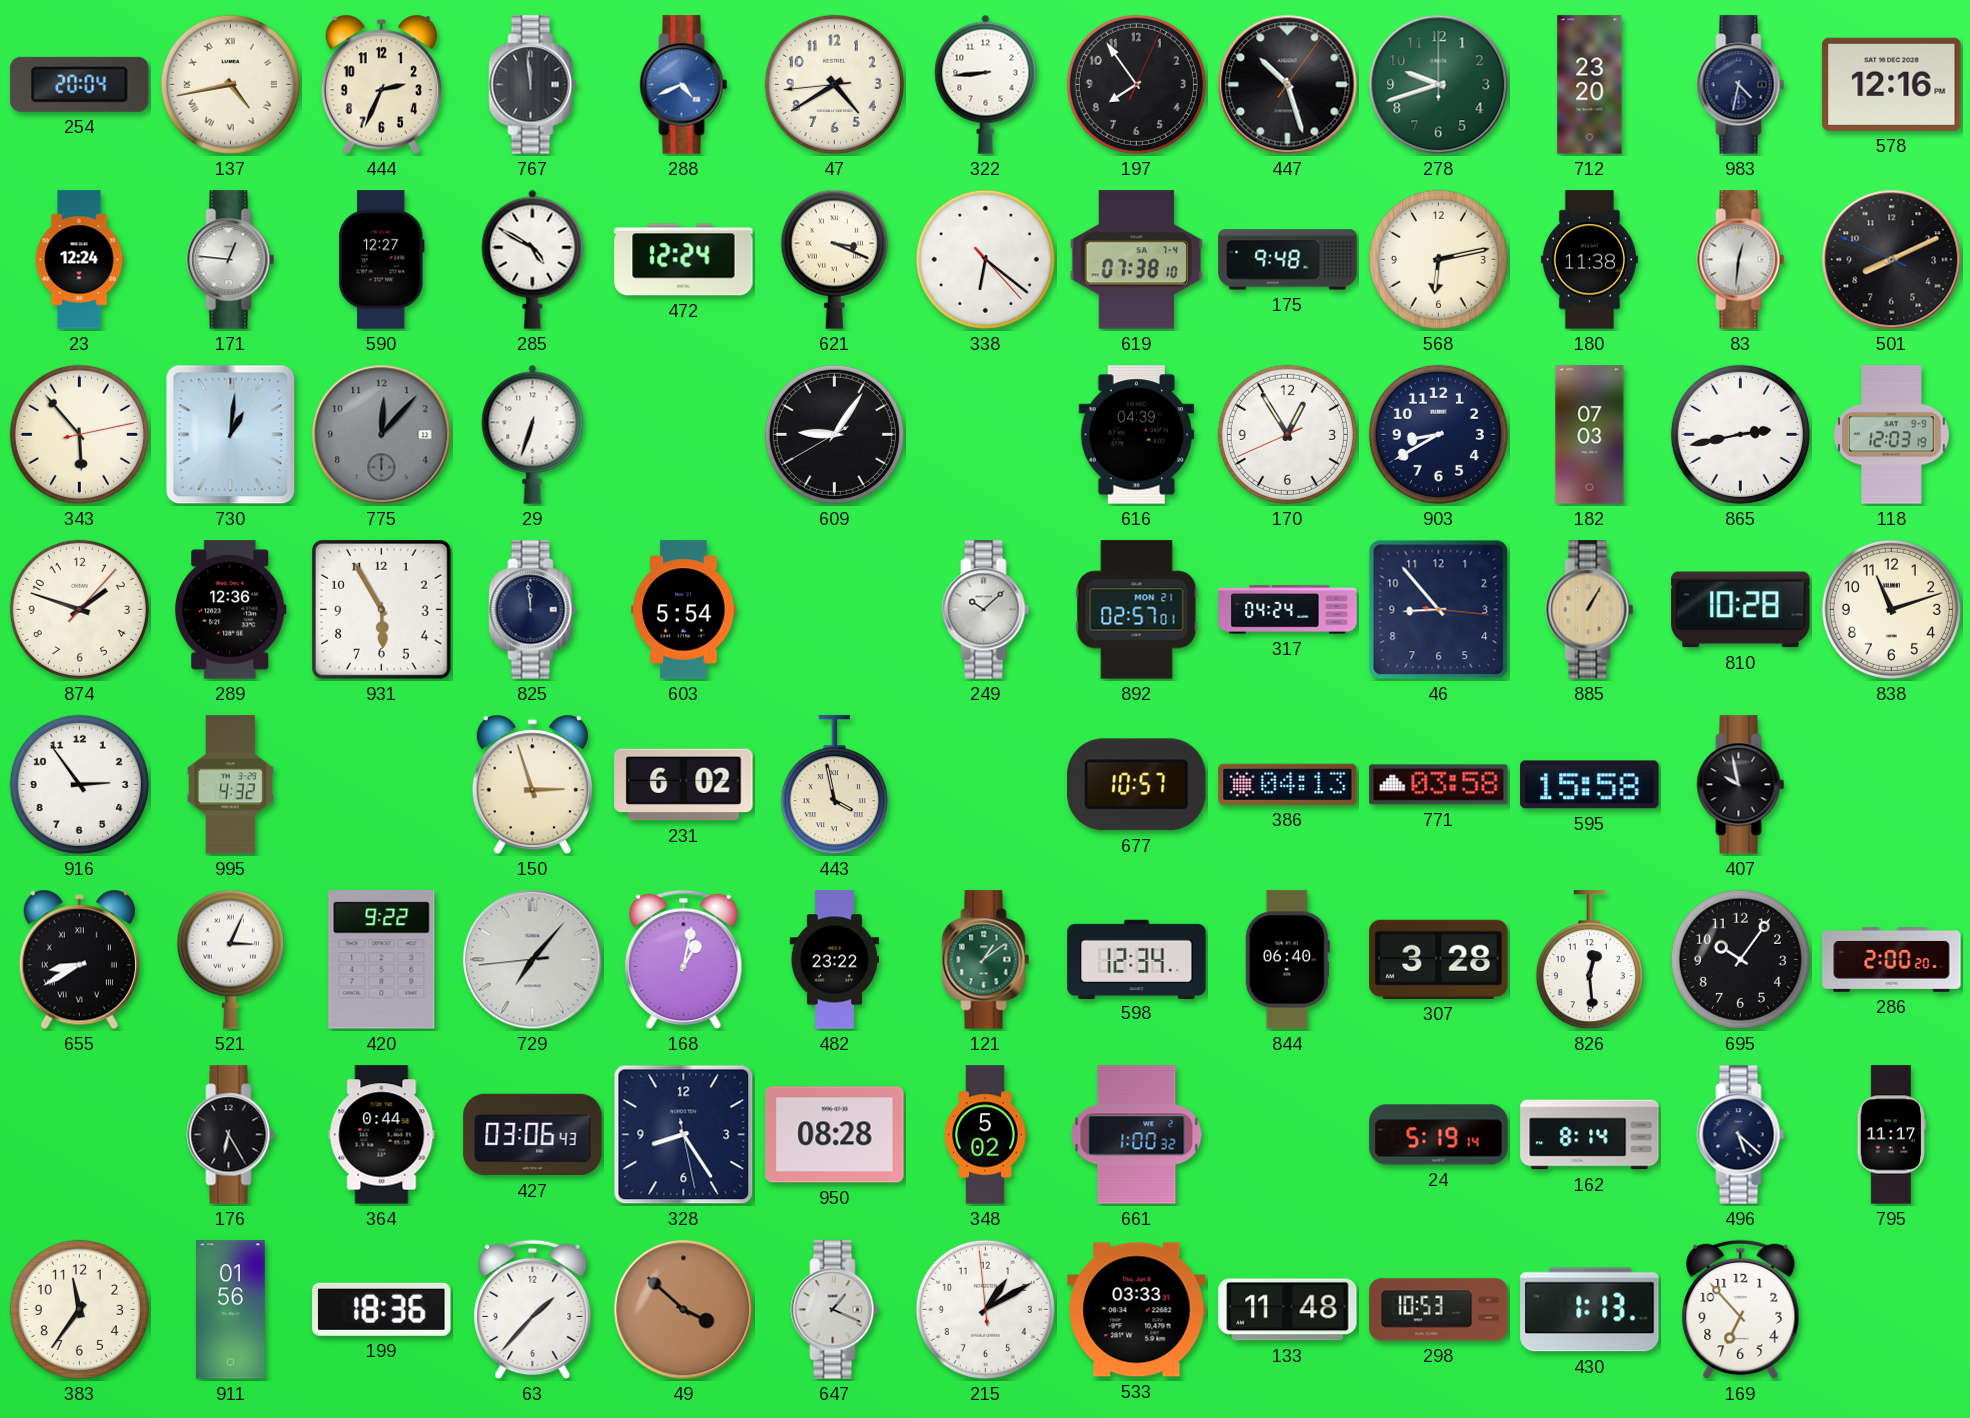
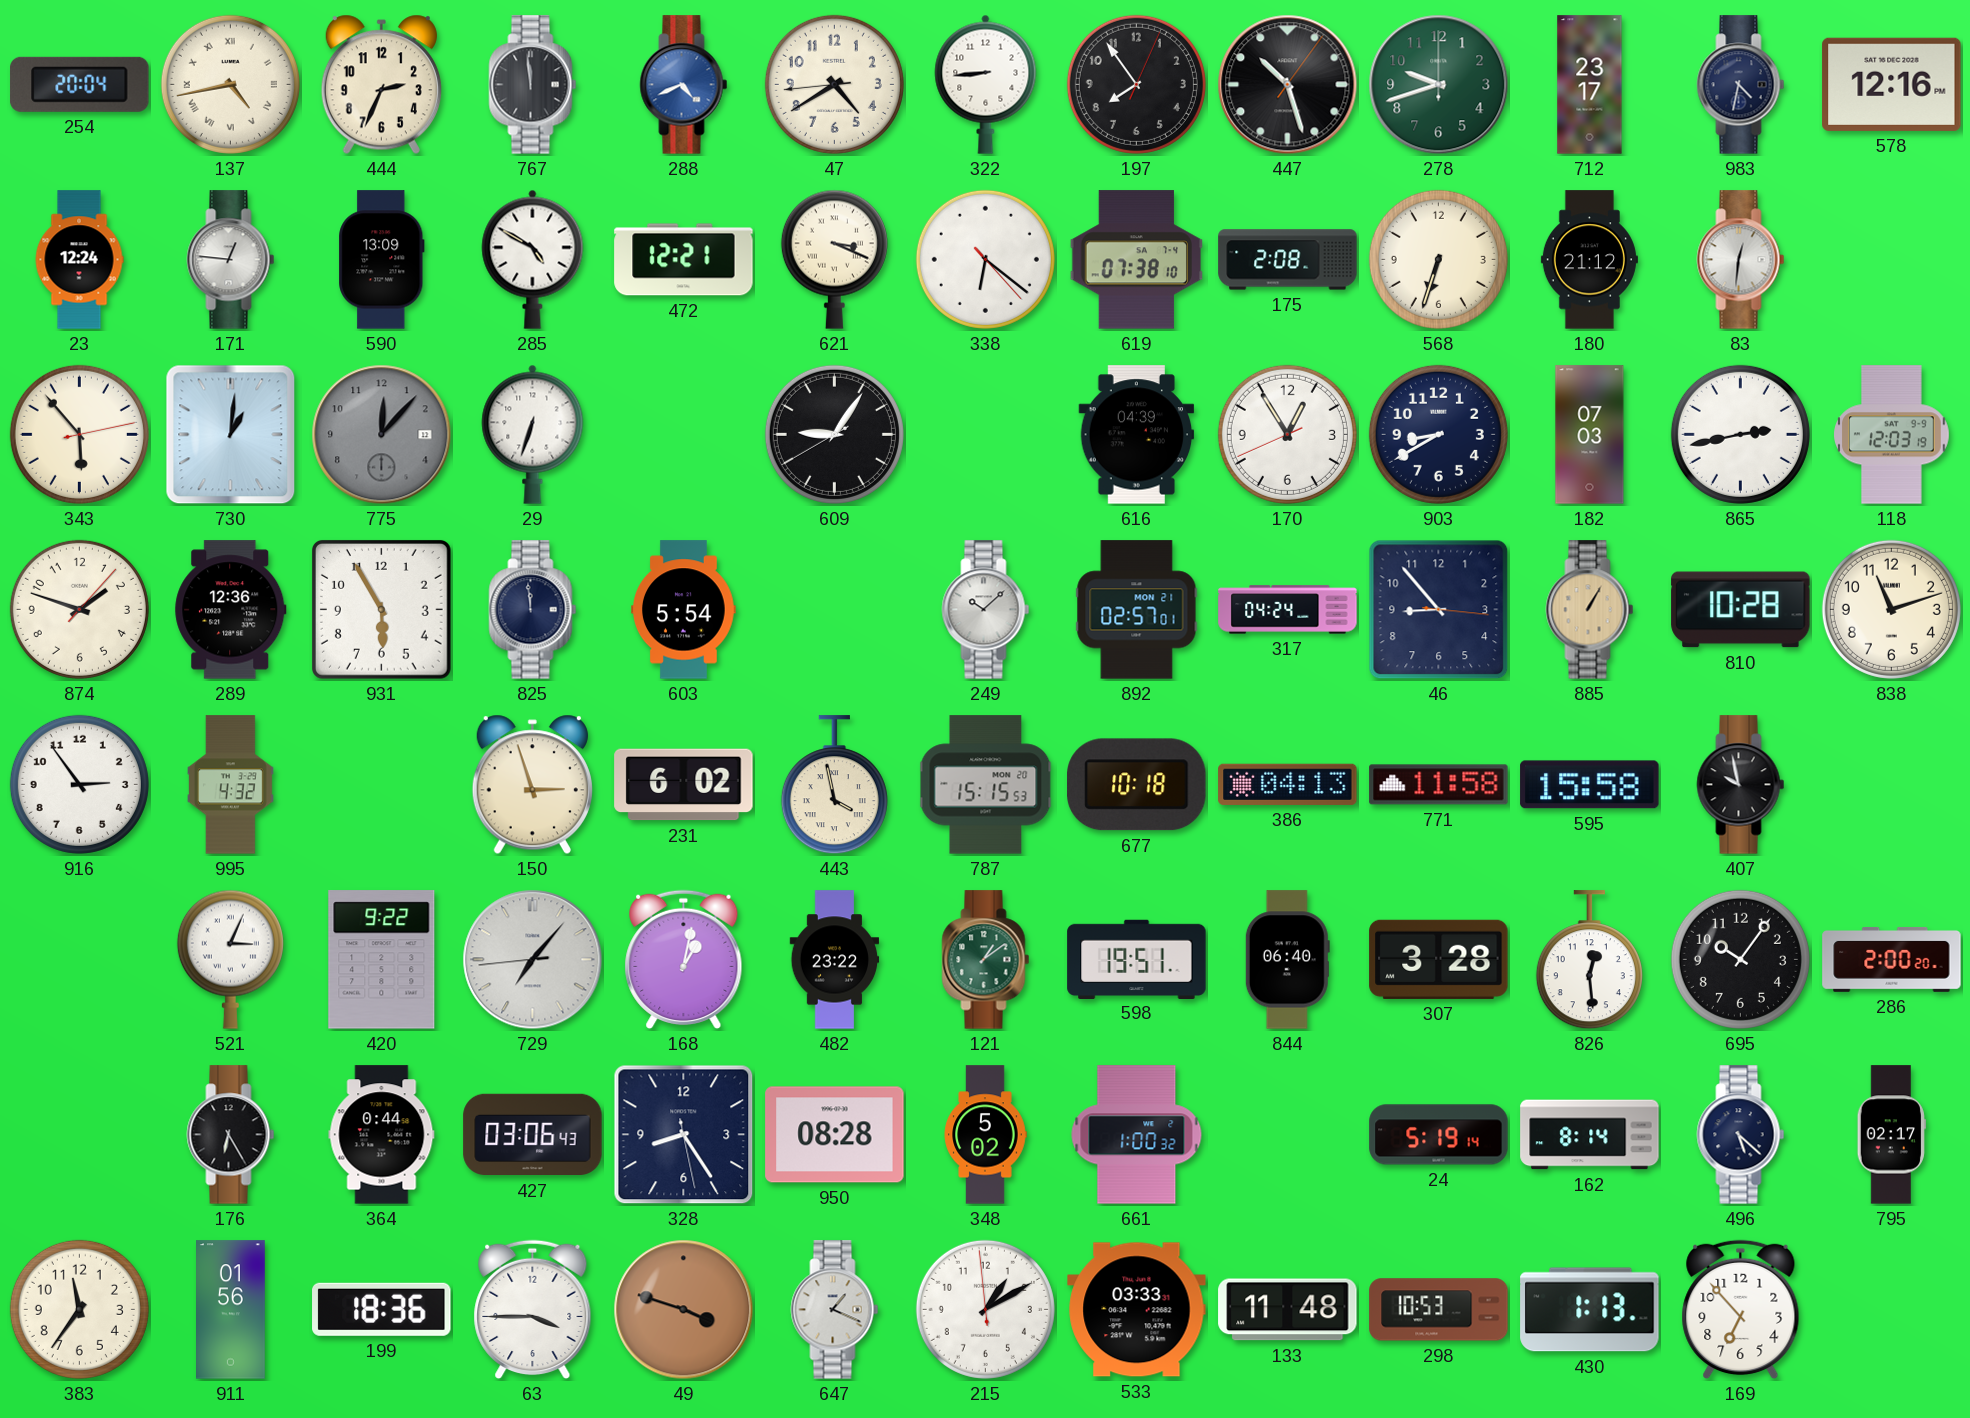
712: 23:20 -> 23:17
590: 12:27 -> 13:09
472: 12:24 -> 12:21
175: 9:48 -> 2:08
568: 6:13 -> 6:33
180: 11:38 -> 21:12
501: 8:10 -> none
787: none -> 15:15
677: 10:57 -> 10:18
771: 03:58 -> 11:58
655: 8:40 -> none
598: 12:34 -> 19:51
795: 11:17 -> 02:17
63: 1:37 -> 3:45
49: 3:52 -> 3:48
